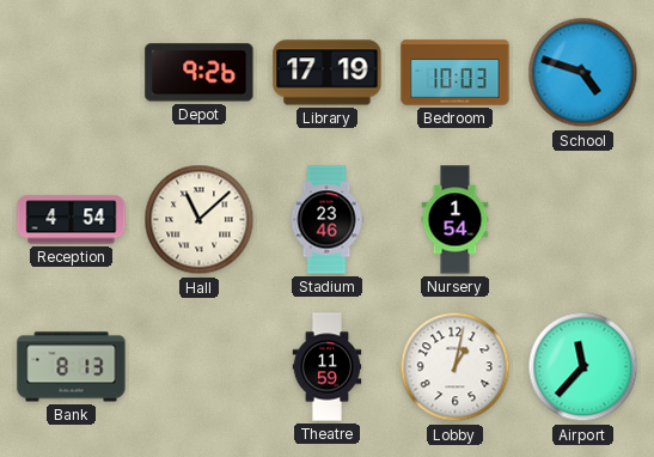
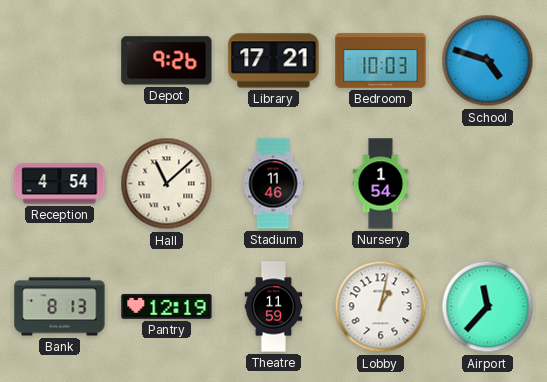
Library: 17:19 -> 17:21
Stadium: 23:46 -> 11:46
Pantry: none -> 12:19
